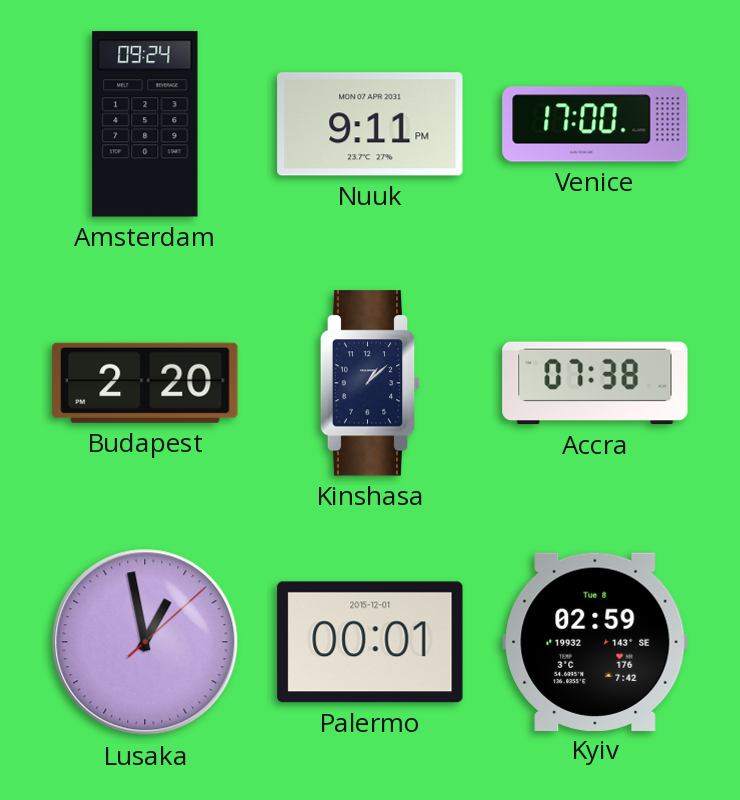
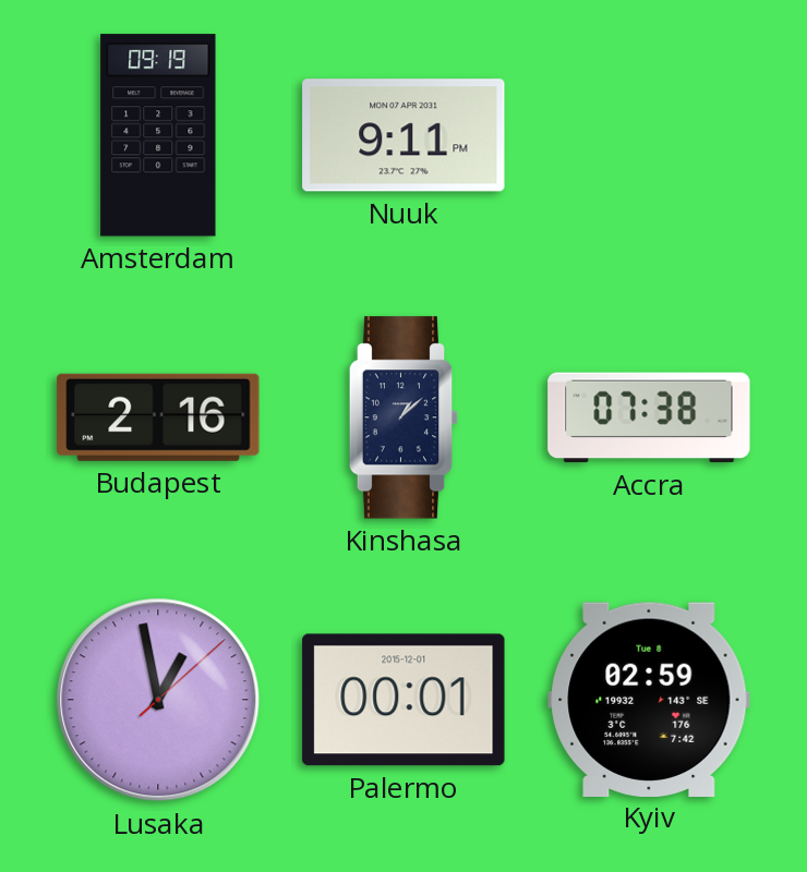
Amsterdam: 09:24 -> 09:19
Venice: 17:00 -> none
Budapest: 2:20 -> 2:16
